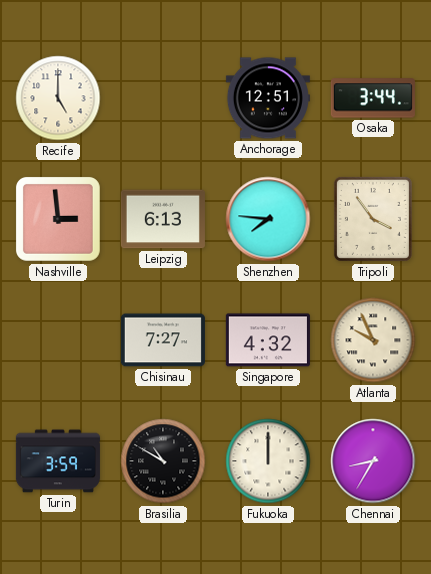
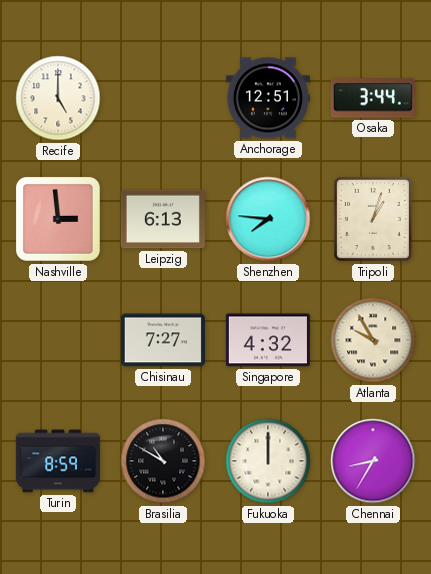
Tripoli: 3:54 -> 1:03
Atlanta: 9:56 -> 9:55
Turin: 3:59 -> 8:59
